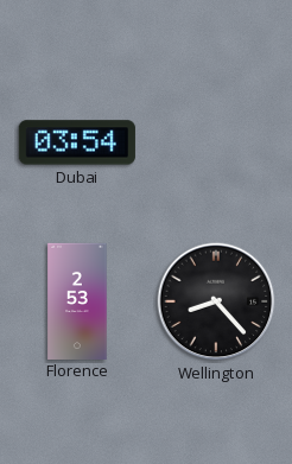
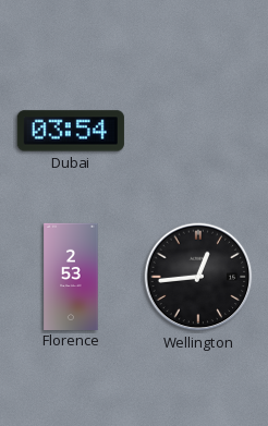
Wellington: 8:23 -> 12:44
